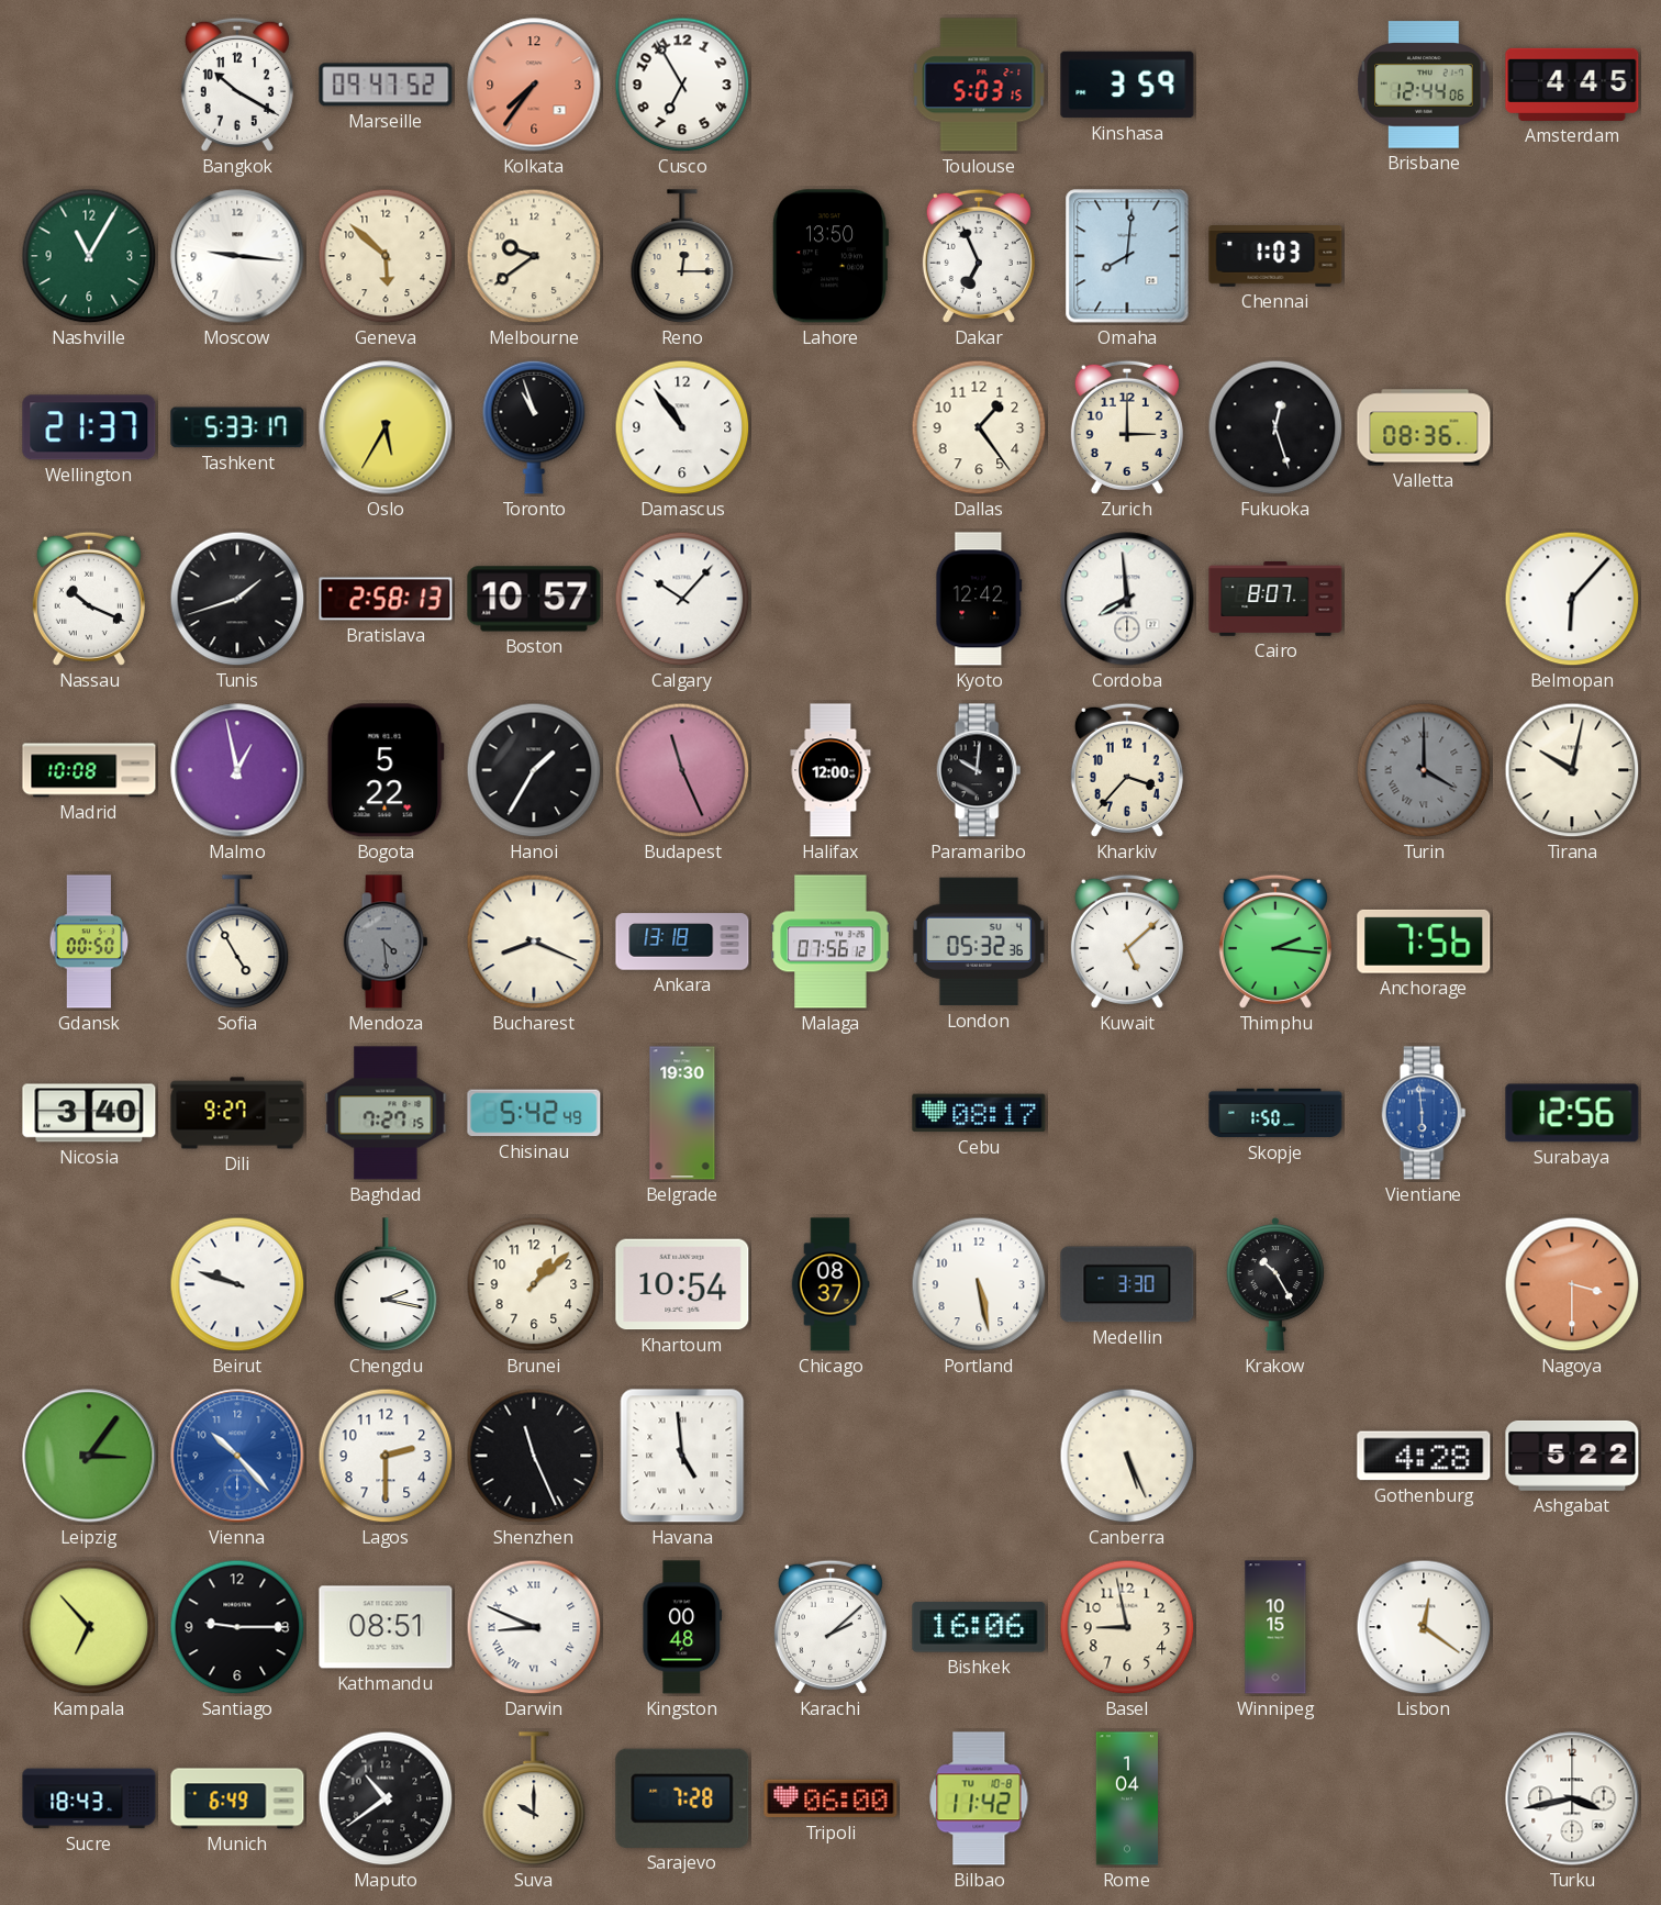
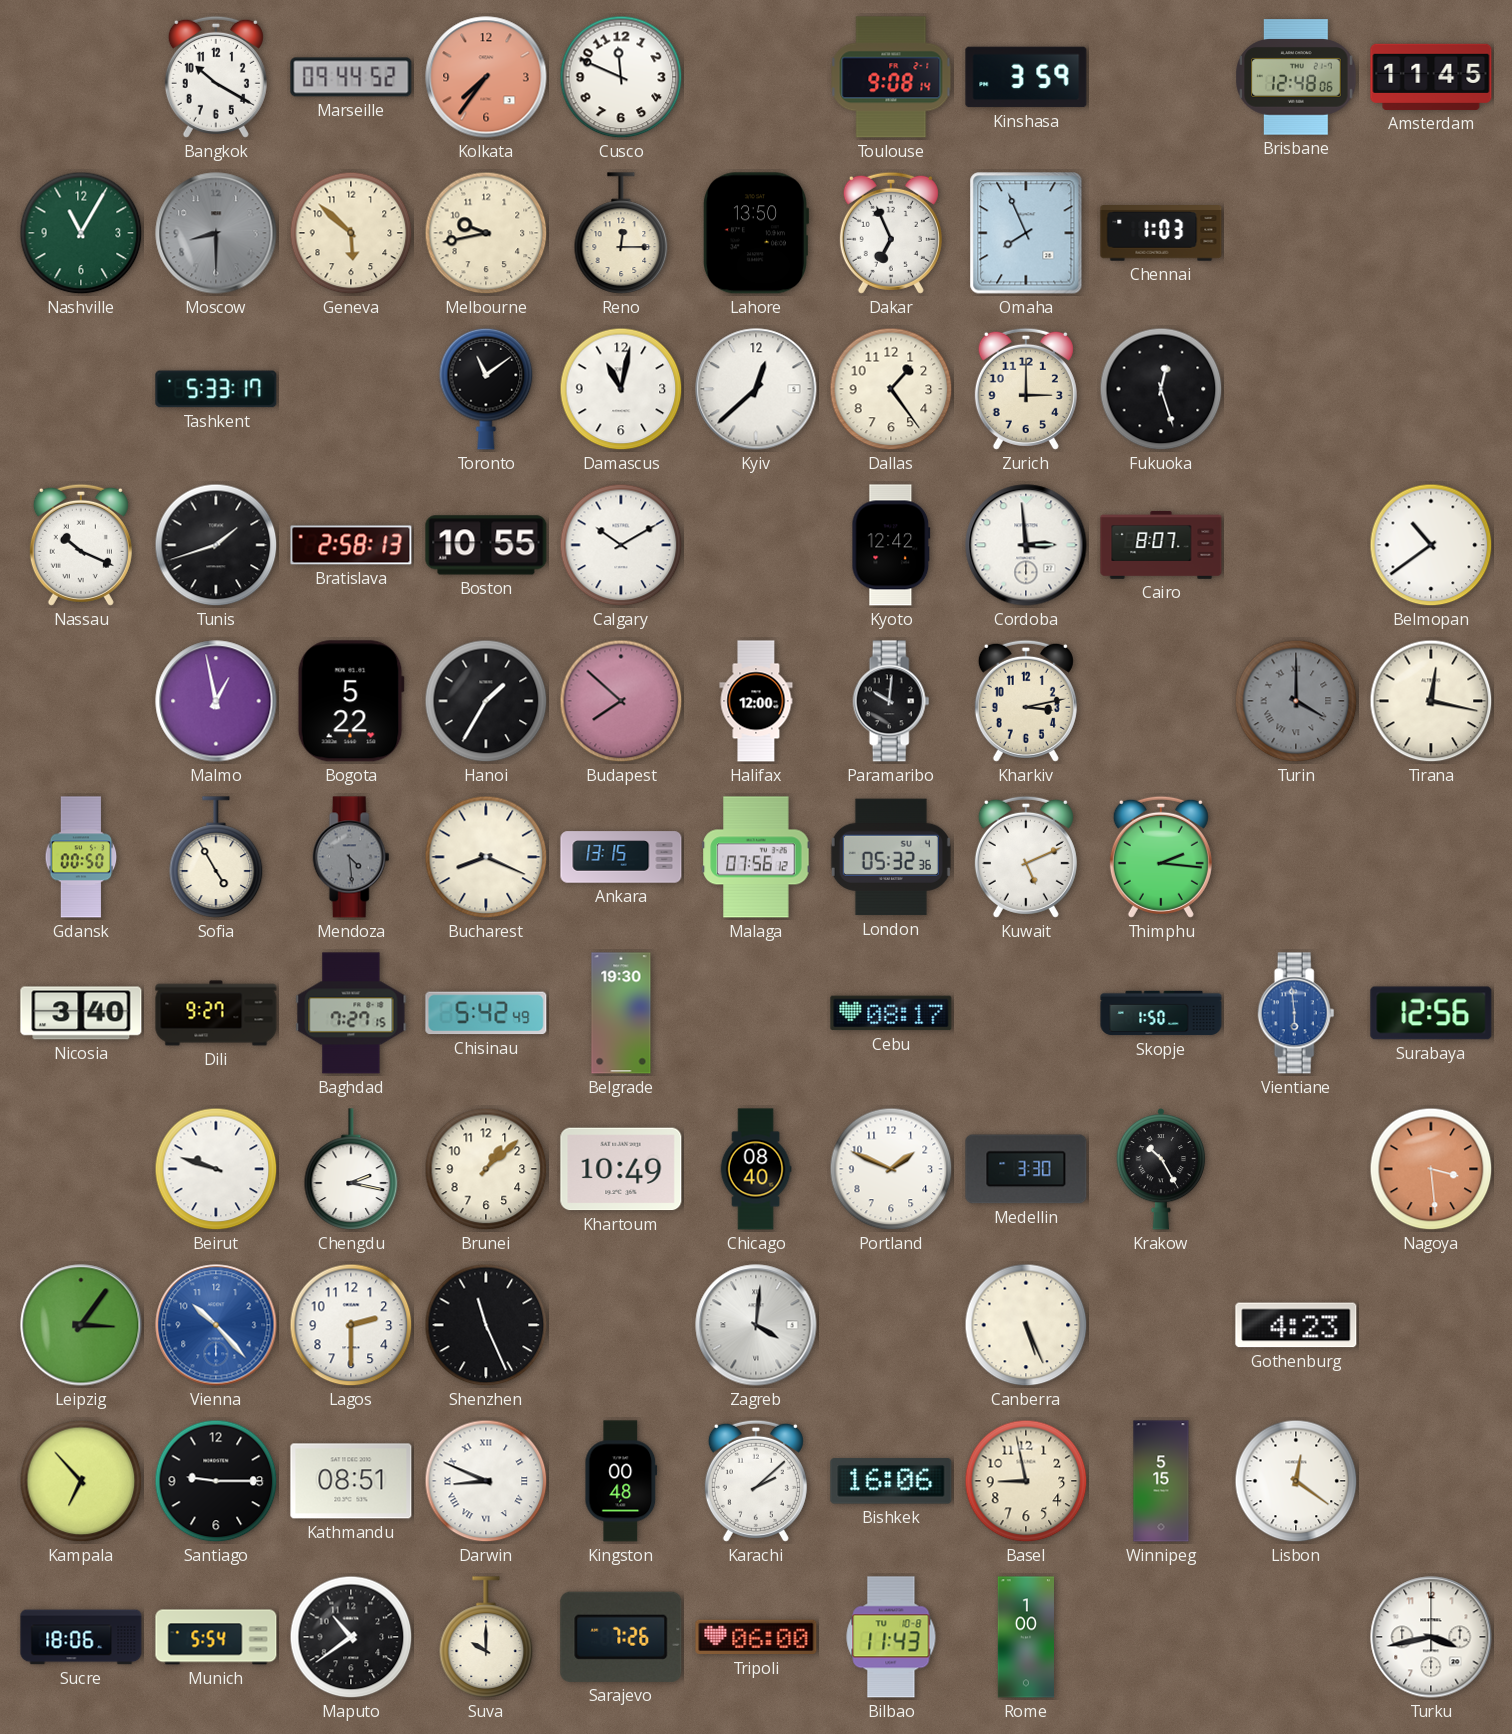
Marseille: 09:47 -> 09:44
Cusco: 6:55 -> 11:49
Toulouse: 5:03 -> 9:08
Brisbane: 12:44 -> 12:48
Amsterdam: 4:45 -> 11:45
Moscow: 9:16 -> 8:30
Moscow dial: white -> grey
Melbourne: 9:39 -> 9:43
Omaha: 8:01 -> 7:56
Wellington: 21:37 -> none
Oslo: 5:35 -> none
Toronto: 10:57 -> 11:09
Damascus: 10:54 -> 11:02
Kyiv: none -> 12:38
Valletta: 08:36 -> none
Boston: 10:57 -> 10:55
Calgary: 10:07 -> 10:10
Cordoba: 7:59 -> 2:59
Belmopan: 6:07 -> 10:39
Madrid: 10:08 -> none
Budapest: 11:26 -> 7:52
Kharkiv: 3:37 -> 3:13
Tirana: 10:02 -> 12:17
Ankara: 13:18 -> 13:15
Kuwait: 5:08 -> 5:11
Anchorage: 7:56 -> none
Khartoum: 10:54 -> 10:49
Chicago: 08:37 -> 08:40
Portland: 5:28 -> 1:49
Nagoya: 3:30 -> 3:29
Havana: 4:59 -> none
Zagreb: none -> 4:01
Gothenburg: 4:28 -> 4:23
Ashgabat: 5:22 -> none
Winnipeg: 10:15 -> 5:15
Sucre: 18:43 -> 18:06
Munich: 6:49 -> 5:54
Sarajevo: 7:28 -> 7:26
Bilbao: 11:42 -> 11:43
Rome: 1:04 -> 1:00
